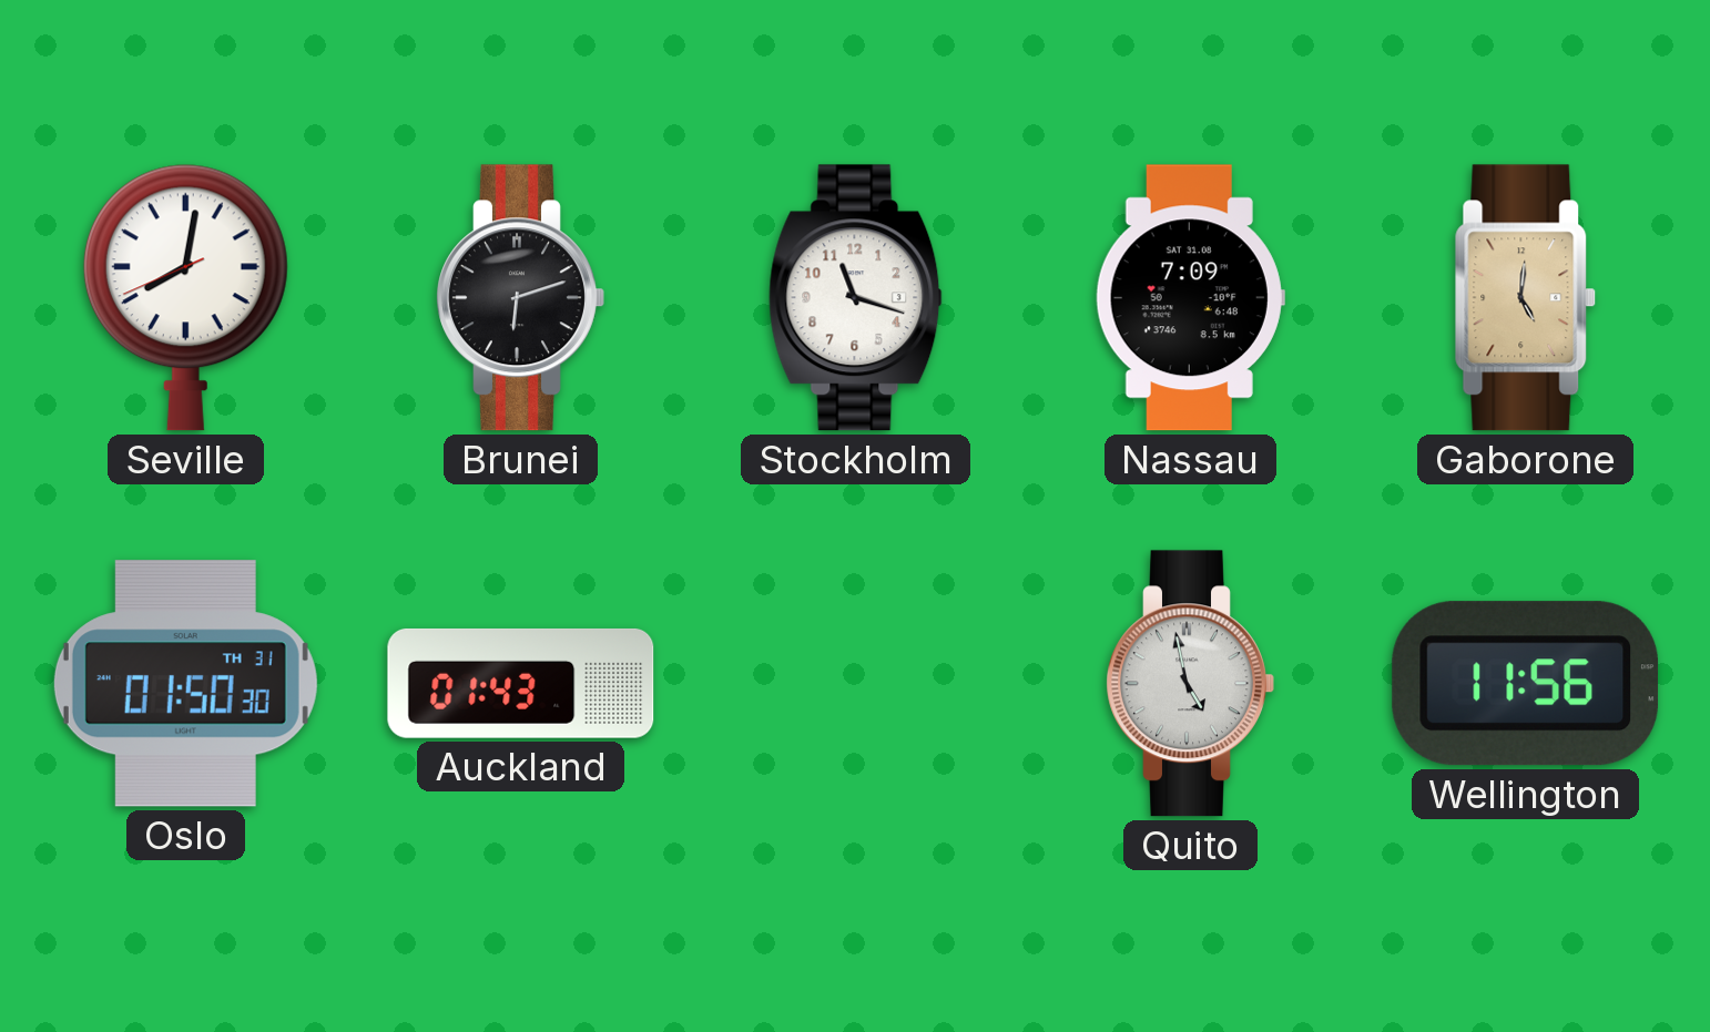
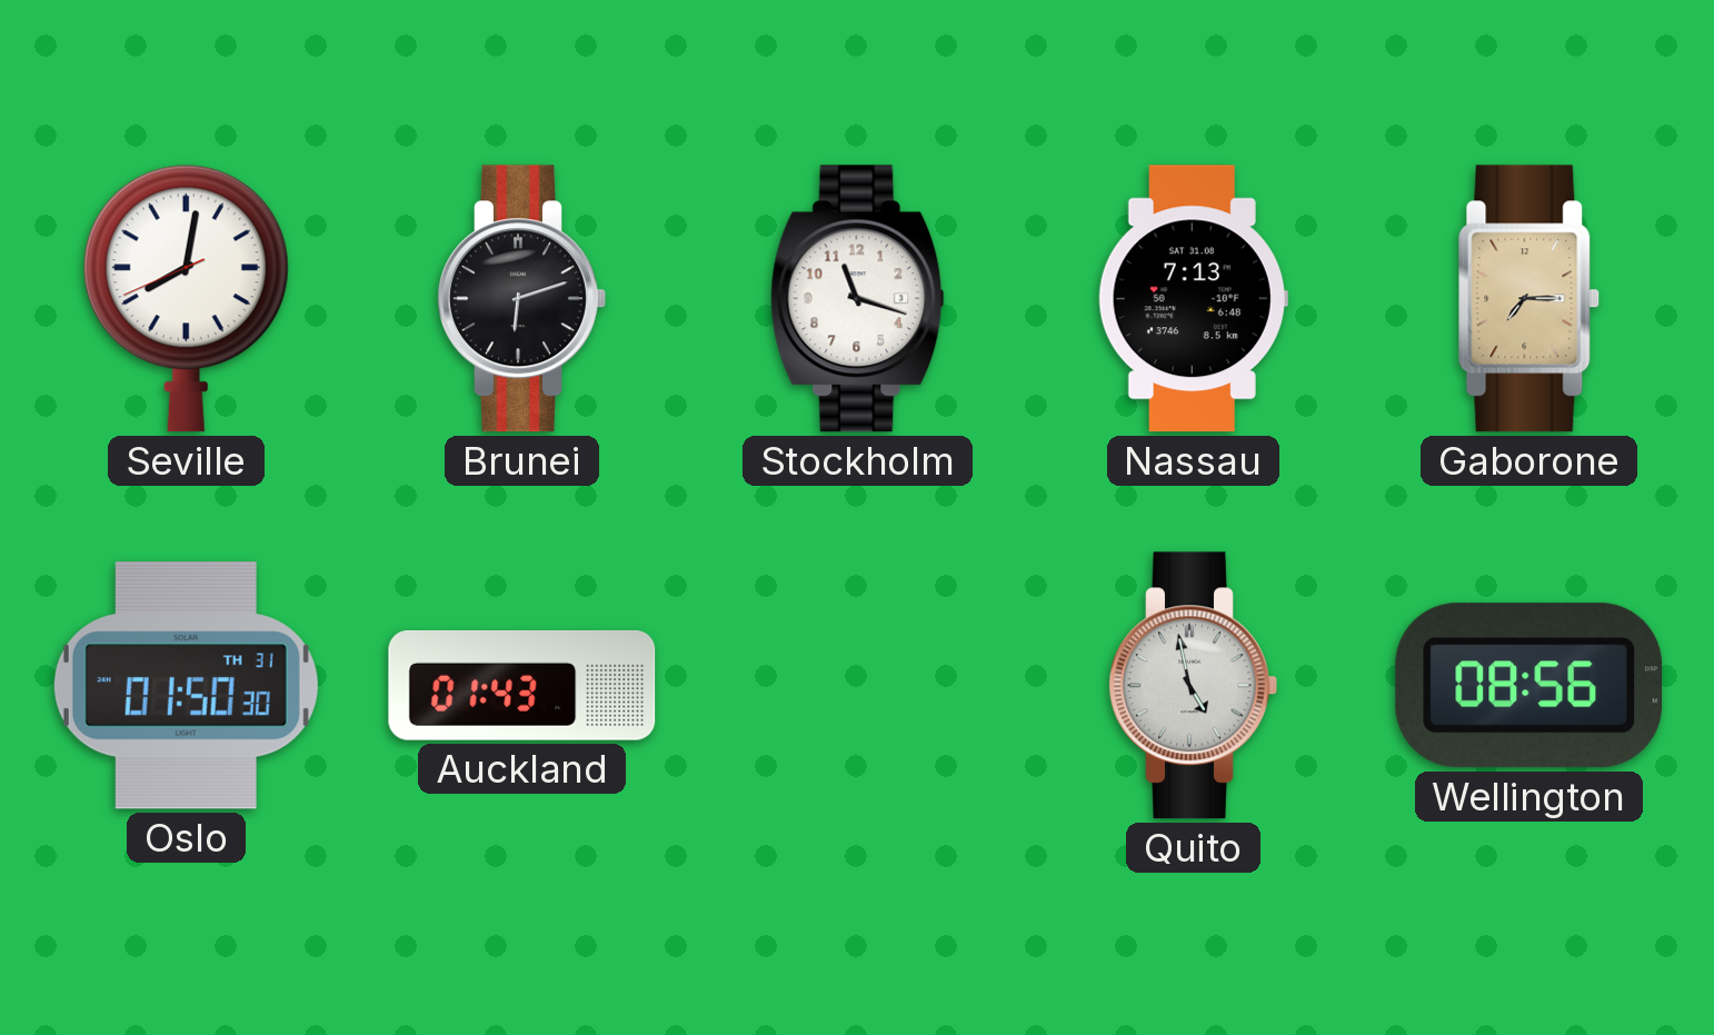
Nassau: 7:09 -> 7:13
Gaborone: 5:01 -> 7:15
Wellington: 11:56 -> 08:56
